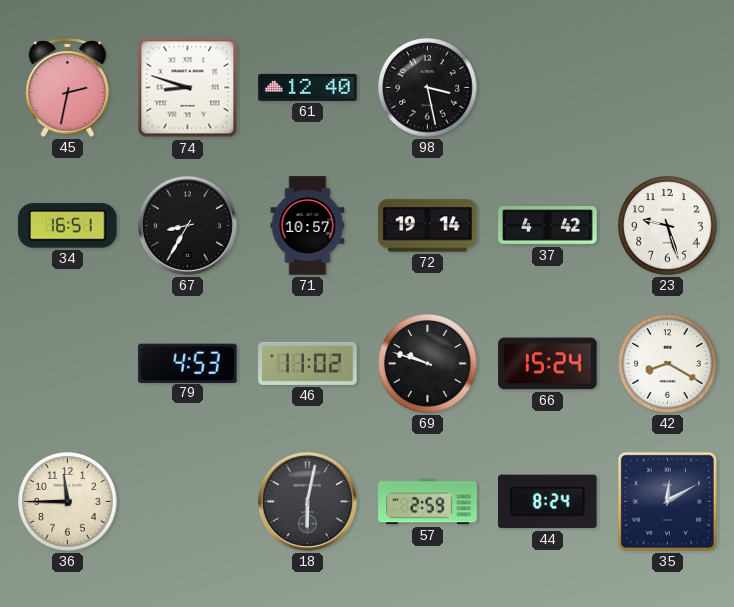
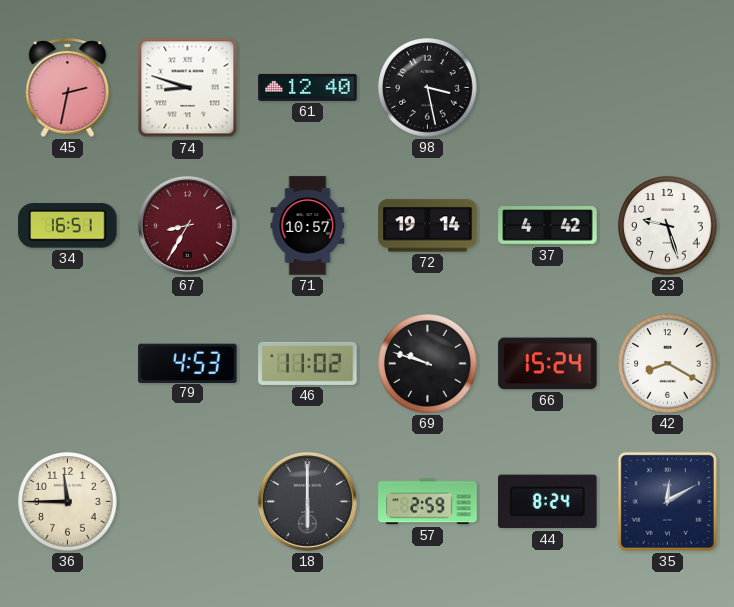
67 dial: black -> burgundy
18: 6:02 -> 6:00
